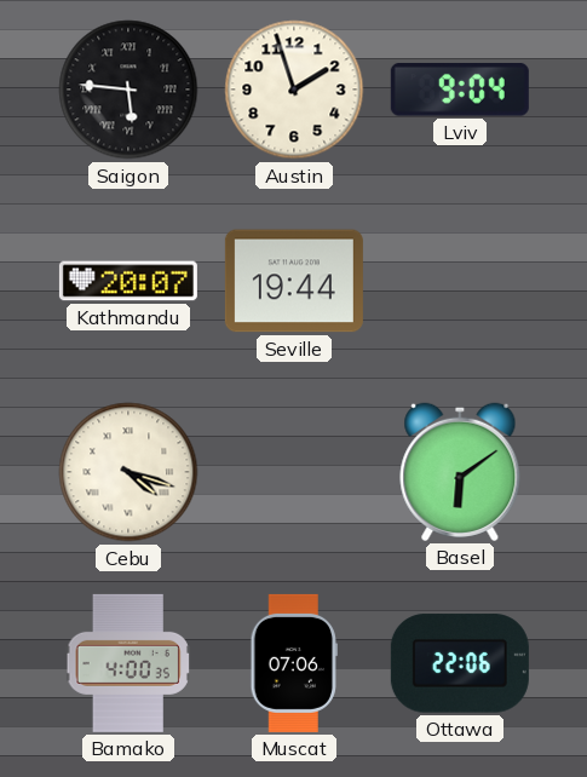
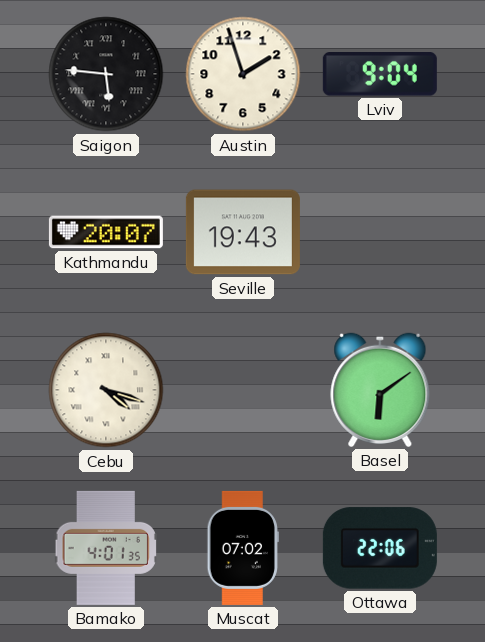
Seville: 19:44 -> 19:43
Bamako: 4:00 -> 4:01
Muscat: 07:06 -> 07:02
